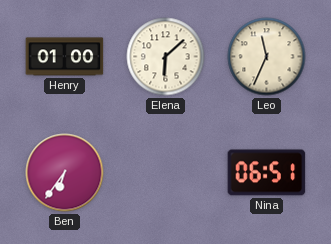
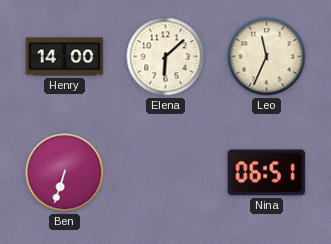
Henry: 01:00 -> 14:00
Ben: 6:36 -> 6:33
